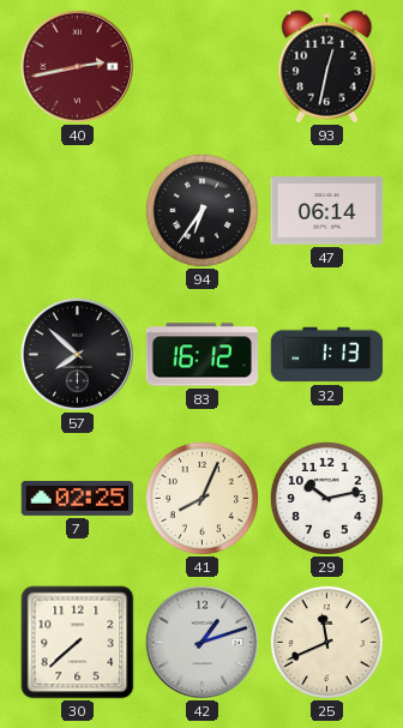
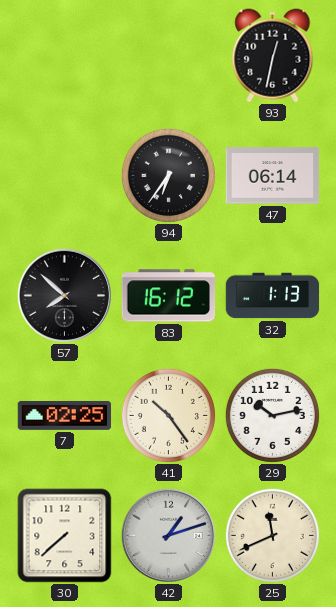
40: 2:43 -> none
41: 8:04 -> 10:24
